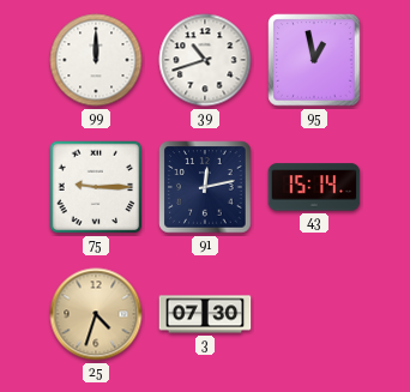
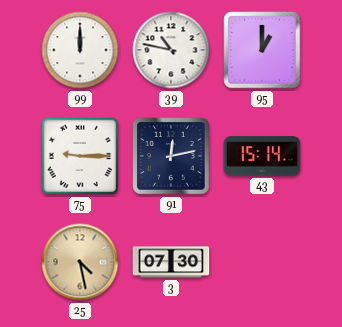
39: 10:42 -> 10:47
95: 12:58 -> 1:00
25: 4:33 -> 4:28
